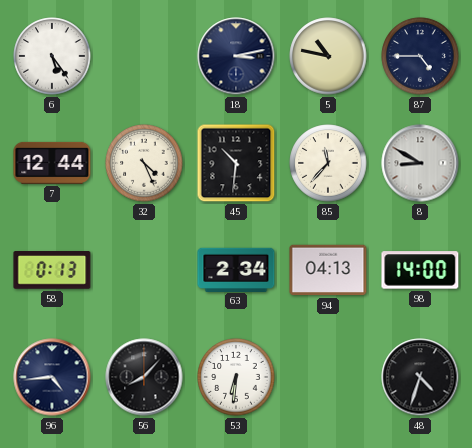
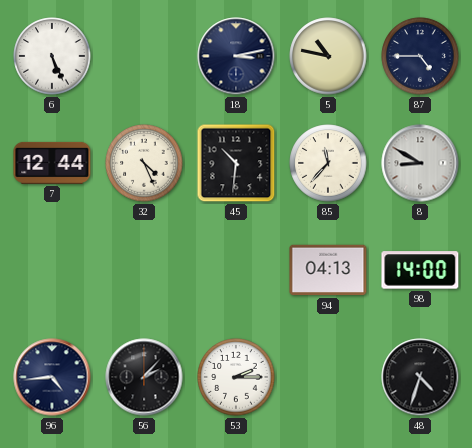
6: 5:24 -> 5:26
58: 0:13 -> none
63: 2:34 -> none
56: 8:07 -> 2:07
53: 6:31 -> 2:15
